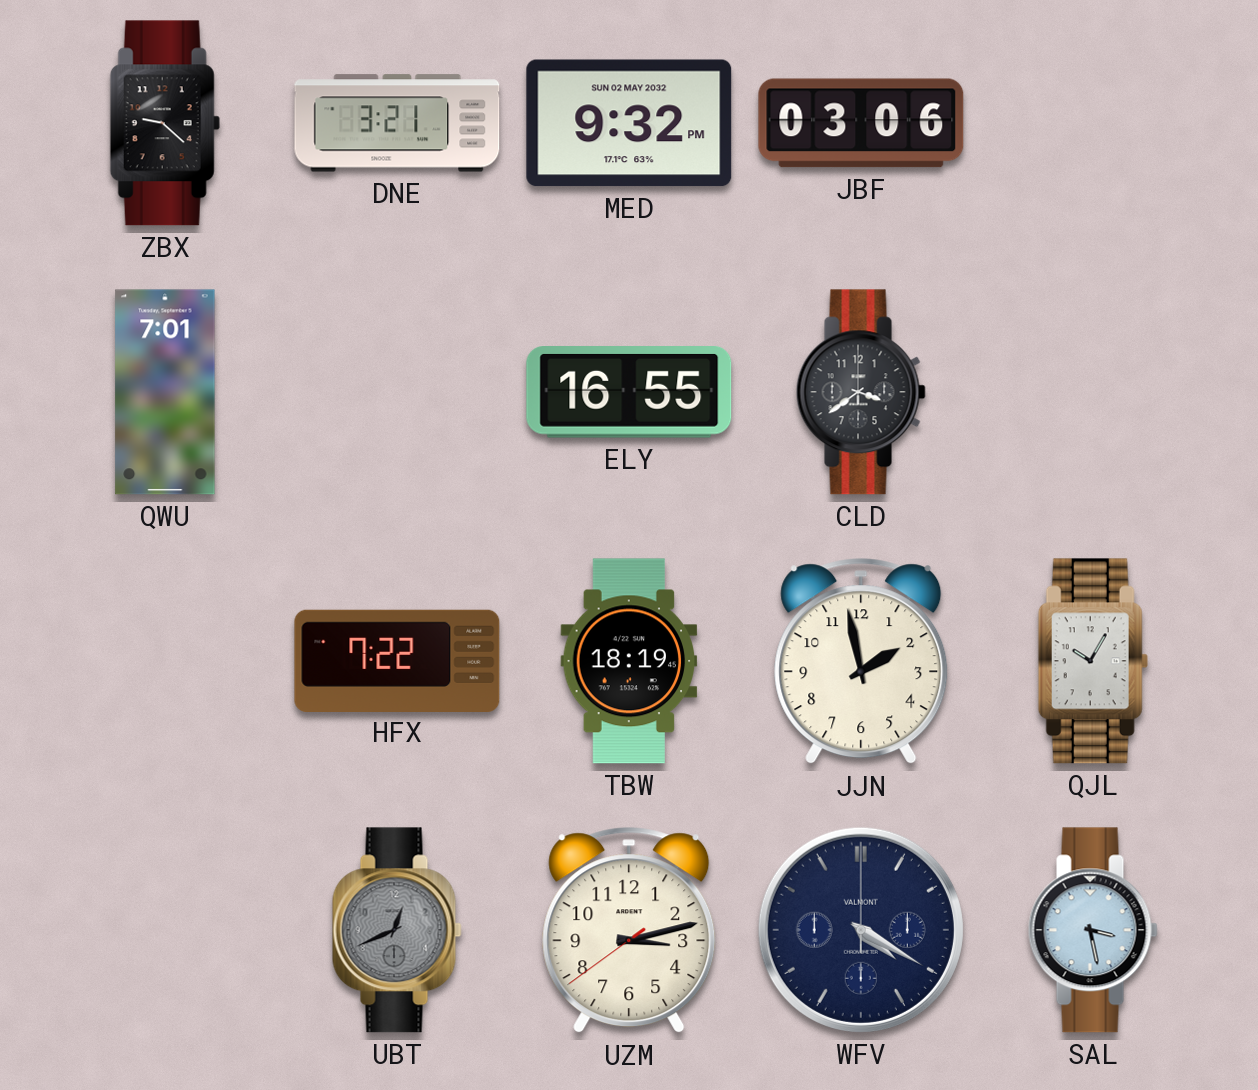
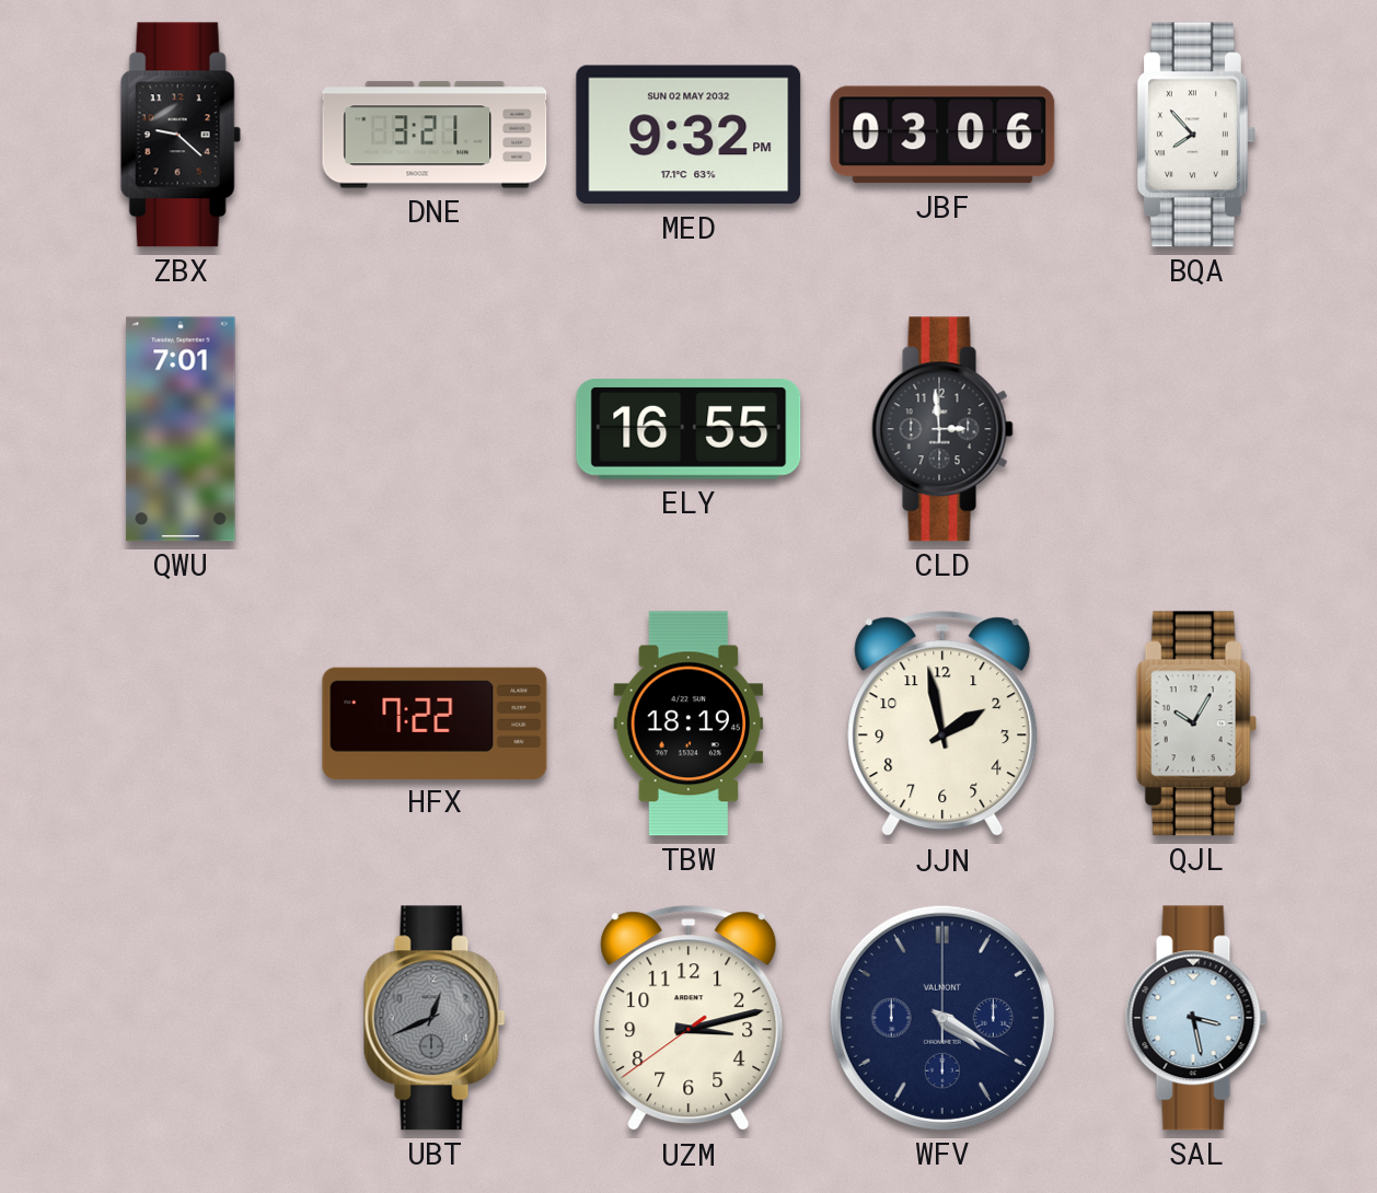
BQA: none -> 7:53
CLD: 3:39 -> 2:59
